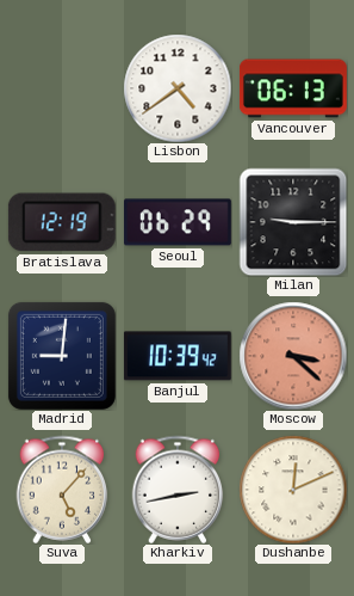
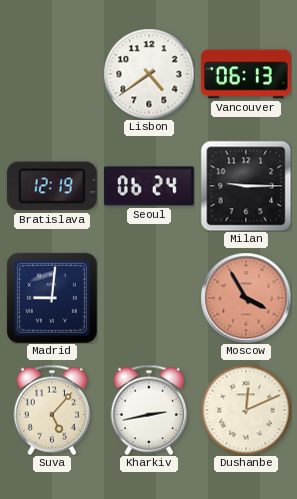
Seoul: 06:29 -> 06:24
Banjul: 10:39 -> none
Moscow: 3:22 -> 3:55
